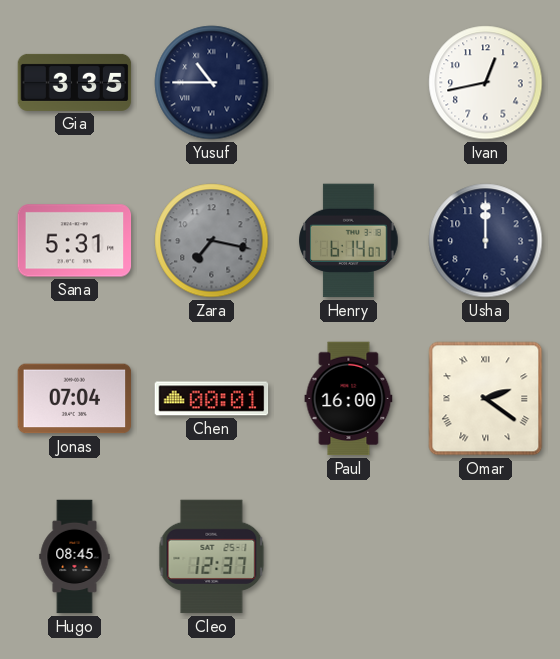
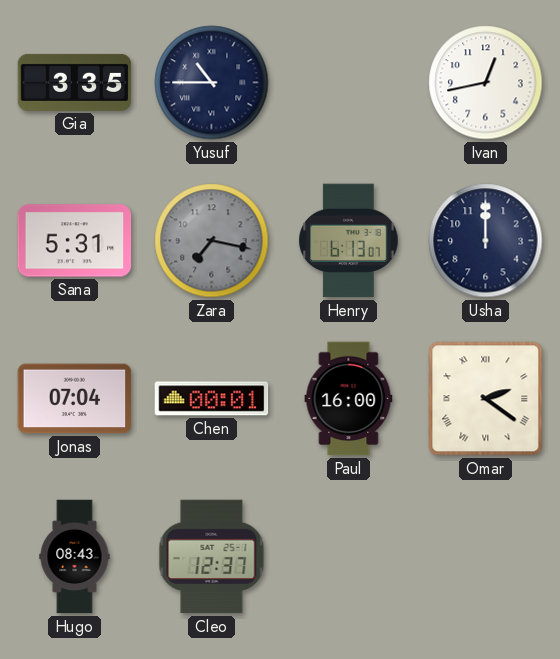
Henry: 6:14 -> 6:13
Hugo: 08:45 -> 08:43
